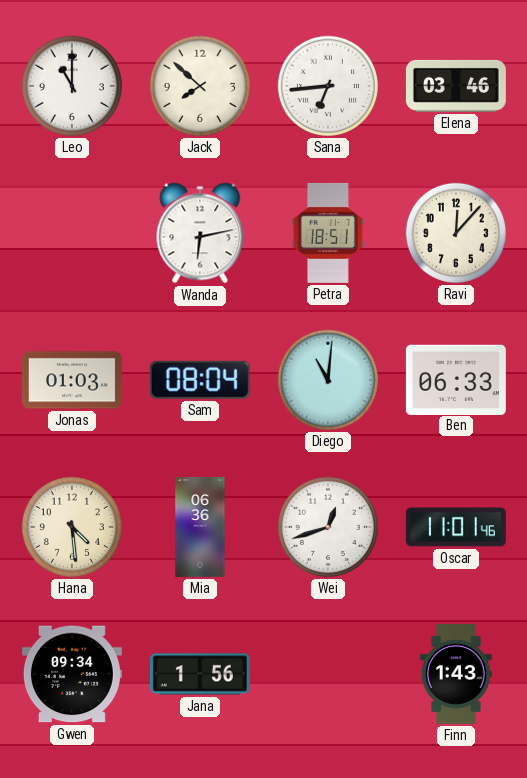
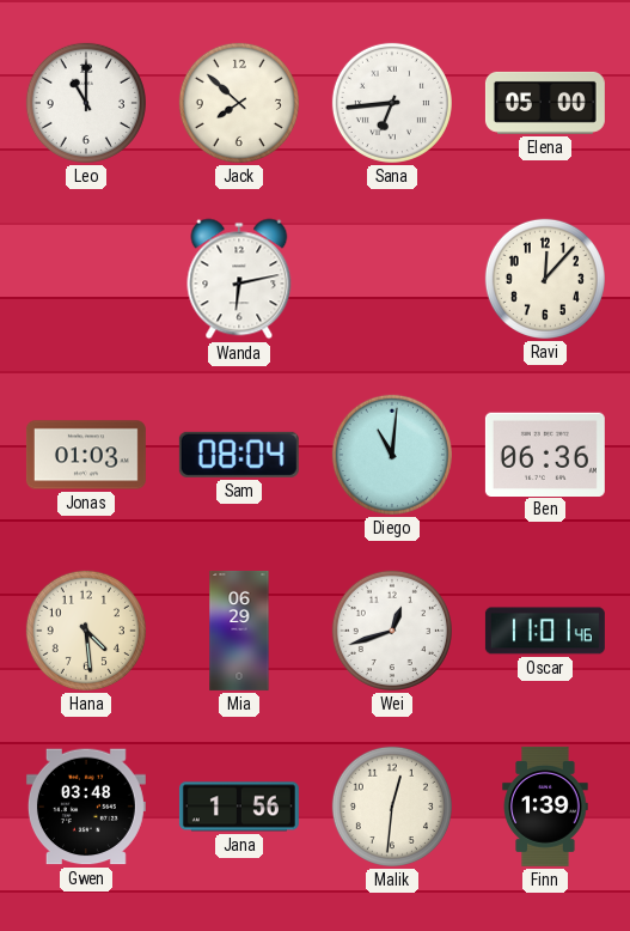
Elena: 03:46 -> 05:00
Petra: 18:51 -> none
Ben: 06:33 -> 06:36
Mia: 06:36 -> 06:29
Gwen: 09:34 -> 03:48
Malik: none -> 12:31
Finn: 1:43 -> 1:39
